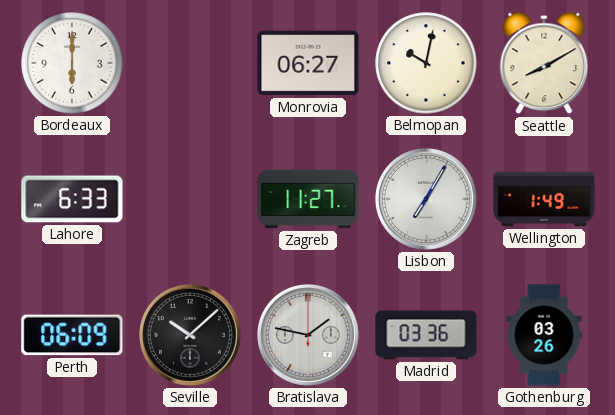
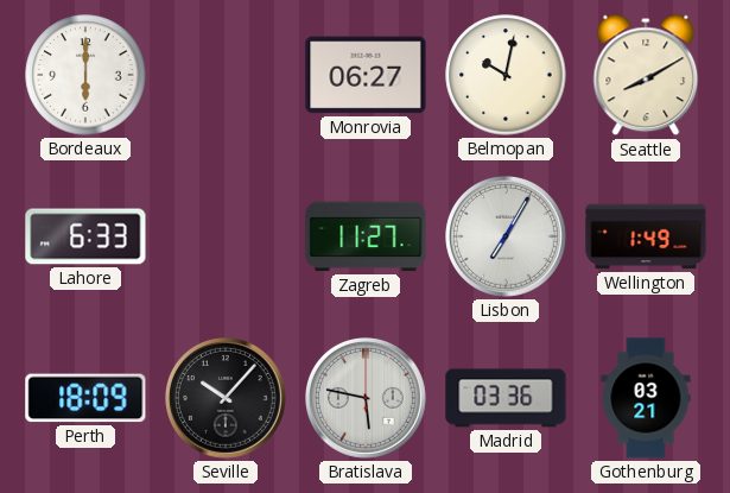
Perth: 06:09 -> 18:09
Seville: 10:08 -> 10:07
Bratislava: 1:47 -> 5:47
Gothenburg: 03:26 -> 03:21
